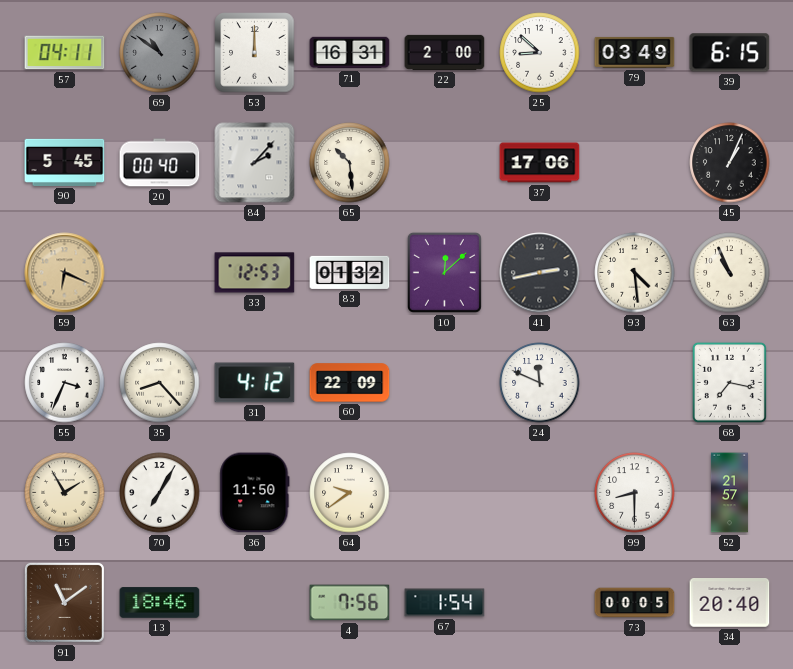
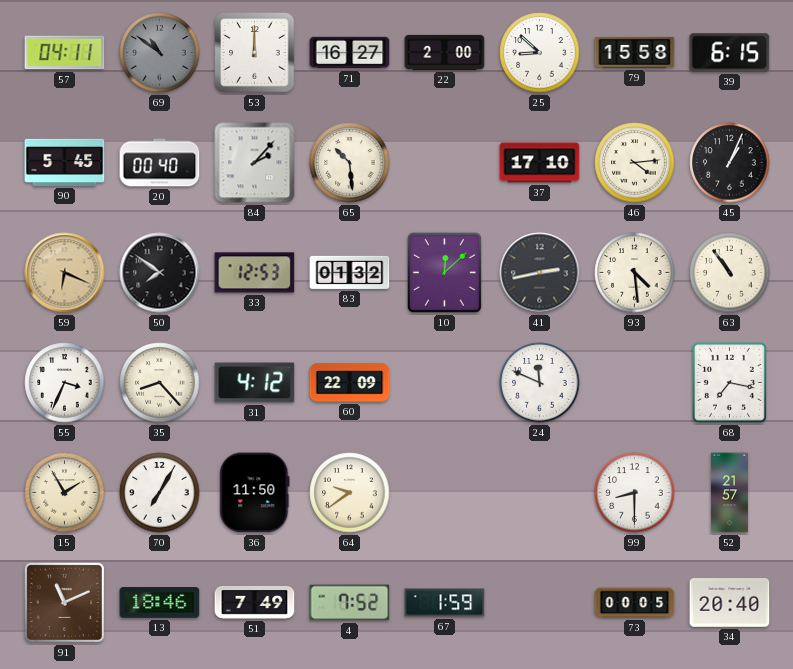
71: 16:31 -> 16:27
79: 03:49 -> 15:58
37: 17:06 -> 17:10
46: none -> 4:14
50: none -> 7:51
63: 10:56 -> 10:54
91: 11:09 -> 11:11
51: none -> 7:49
4: 7:56 -> 7:52
67: 1:54 -> 1:59
